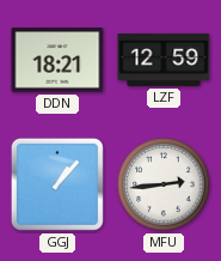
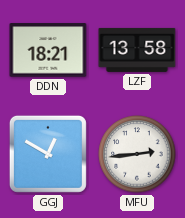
LZF: 12:59 -> 13:58
GGJ: 1:07 -> 12:50
